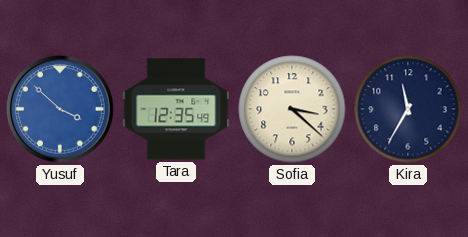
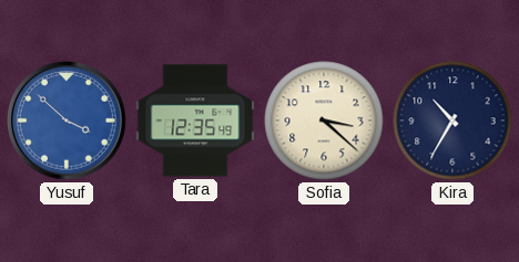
Kira: 11:35 -> 10:35
